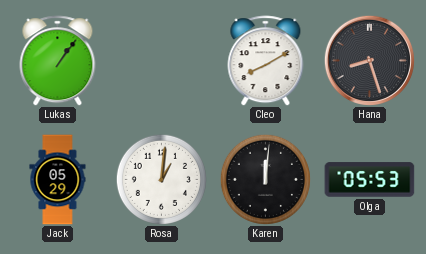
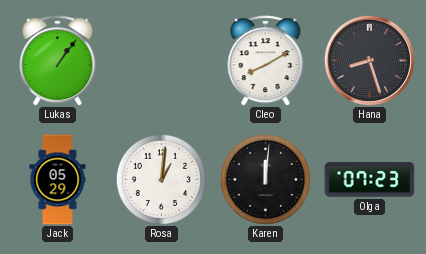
Olga: 05:53 -> 07:23
